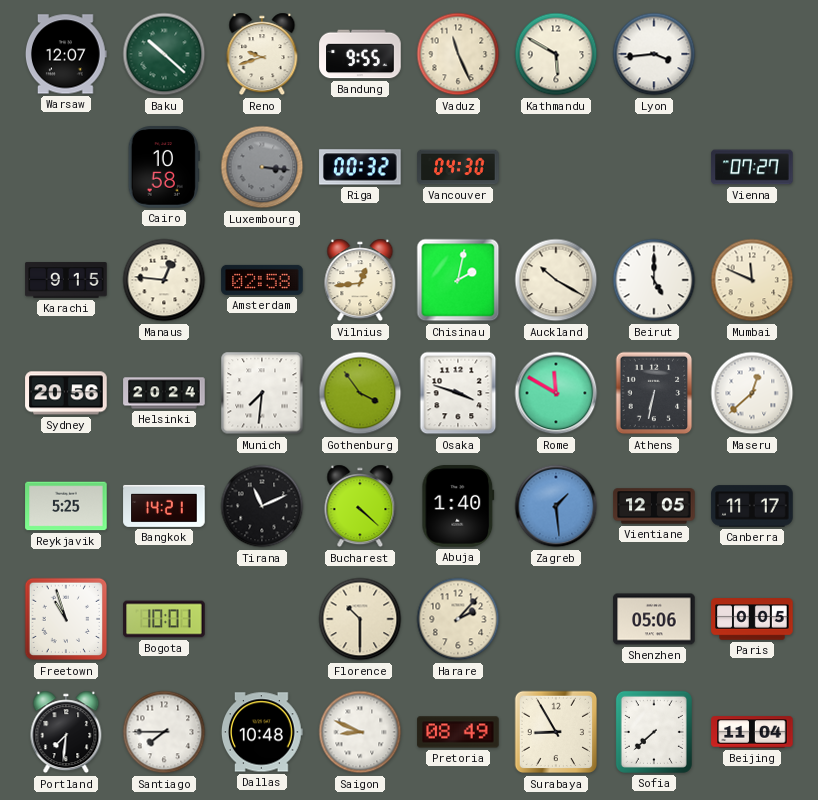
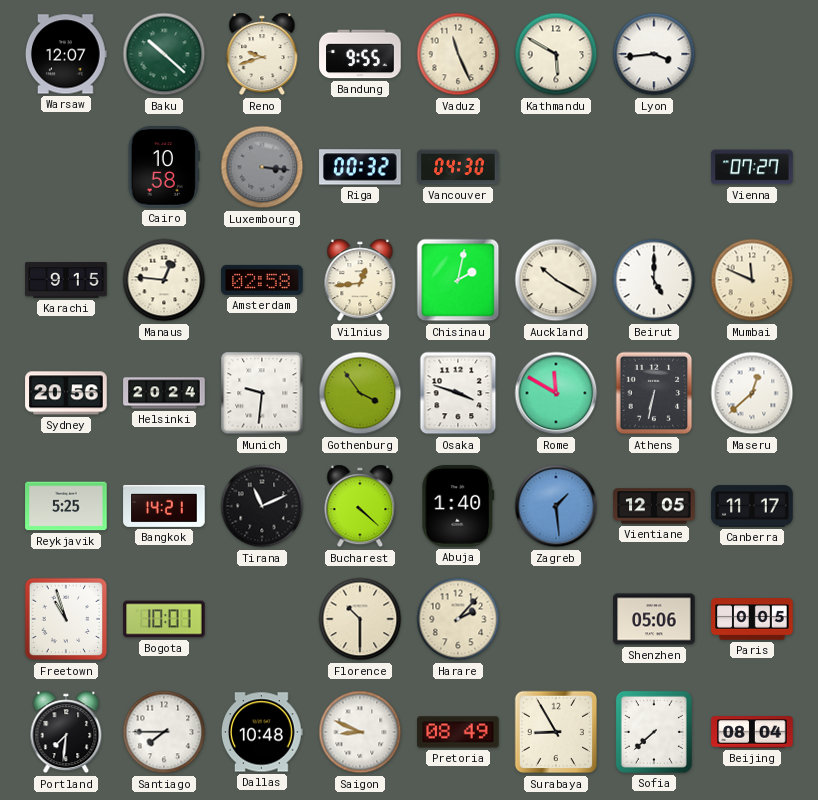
Munich: 7:31 -> 9:31
Beijing: 11:04 -> 08:04
